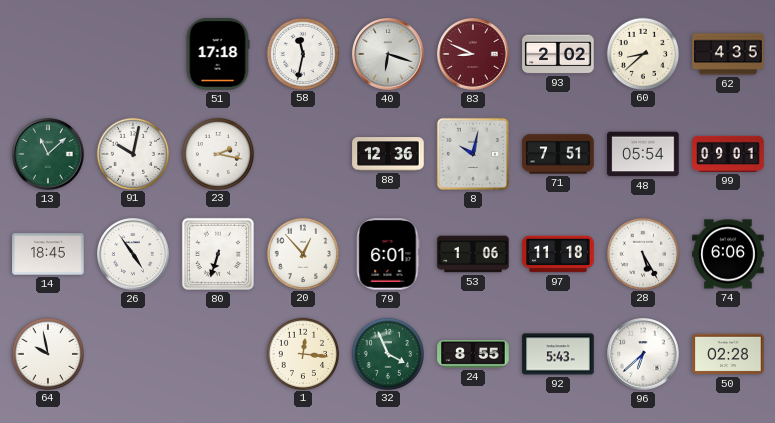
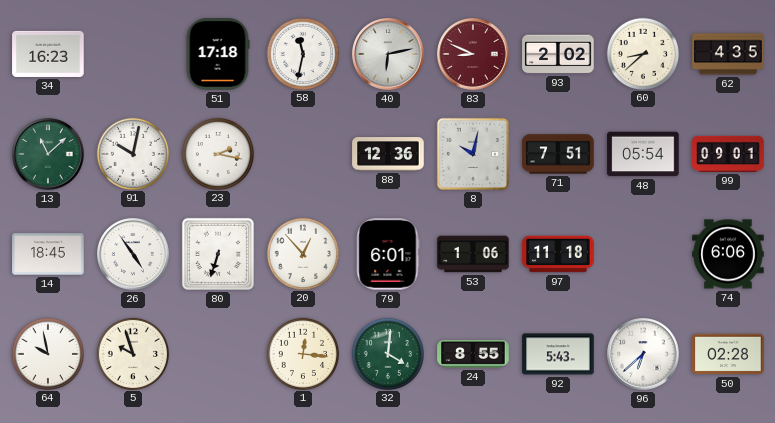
34: none -> 16:23
40: 6:18 -> 6:13
28: 5:25 -> none
5: none -> 9:57
32: 3:56 -> 4:01
